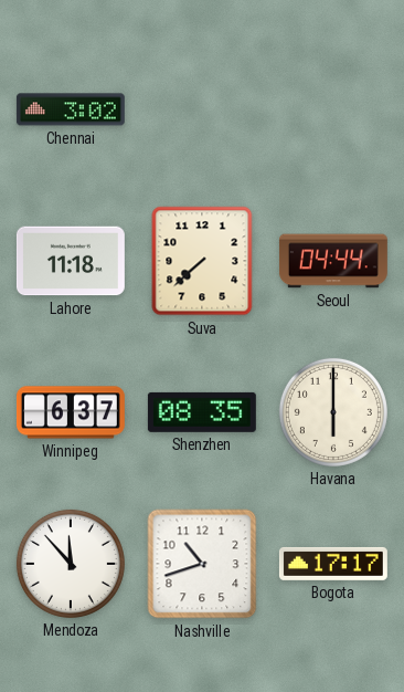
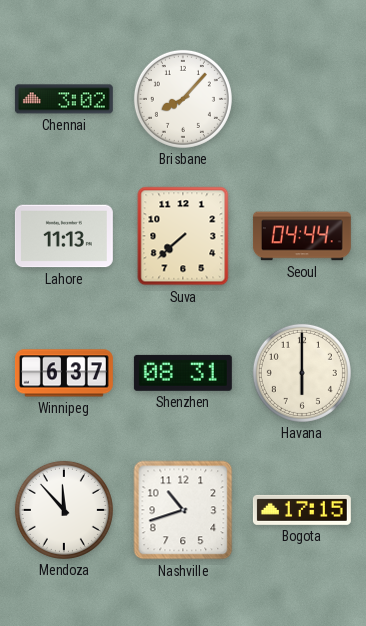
Brisbane: none -> 8:07
Lahore: 11:18 -> 11:13
Shenzhen: 08:35 -> 08:31
Bogota: 17:17 -> 17:15
